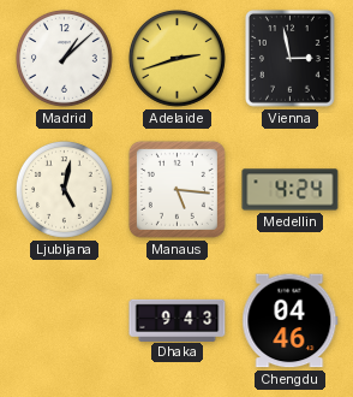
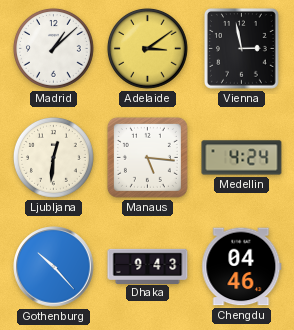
Adelaide: 2:42 -> 3:09
Ljubljana: 5:02 -> 12:31
Gothenburg: none -> 10:23
